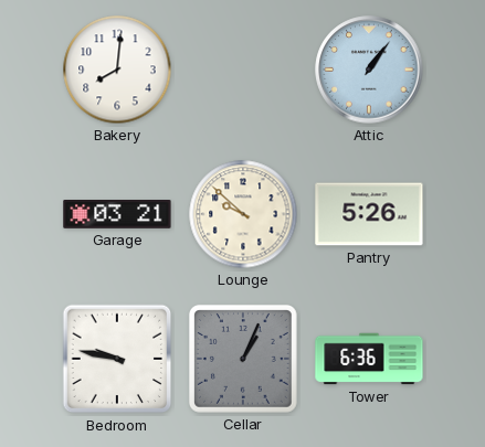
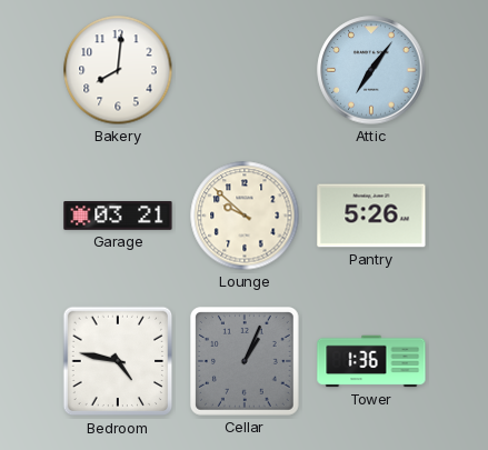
Attic: 1:06 -> 7:06
Bedroom: 9:47 -> 4:47
Tower: 6:36 -> 1:36
